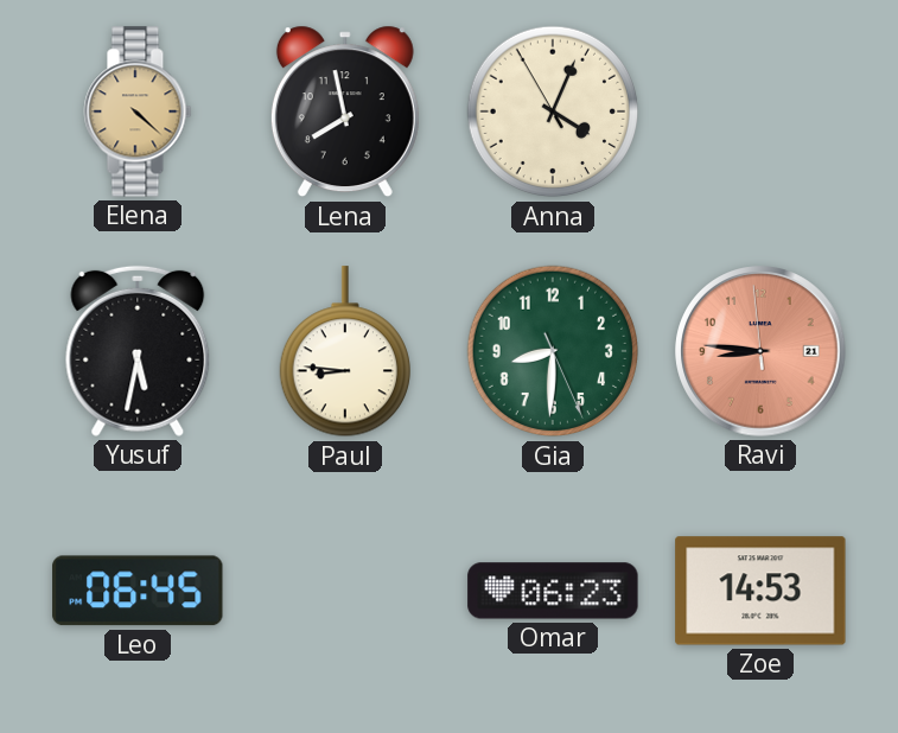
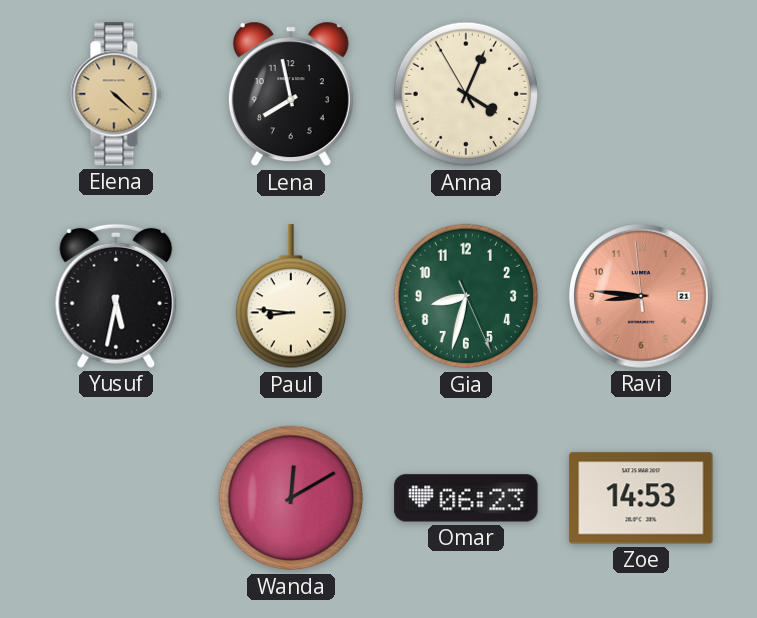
Gia: 8:30 -> 8:32
Leo: 06:45 -> none
Wanda: none -> 12:10
